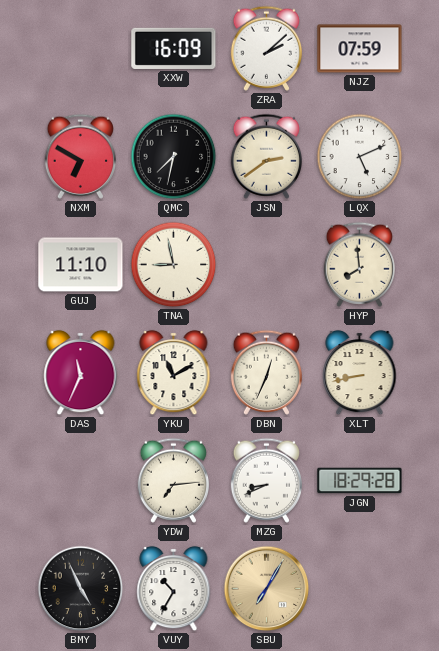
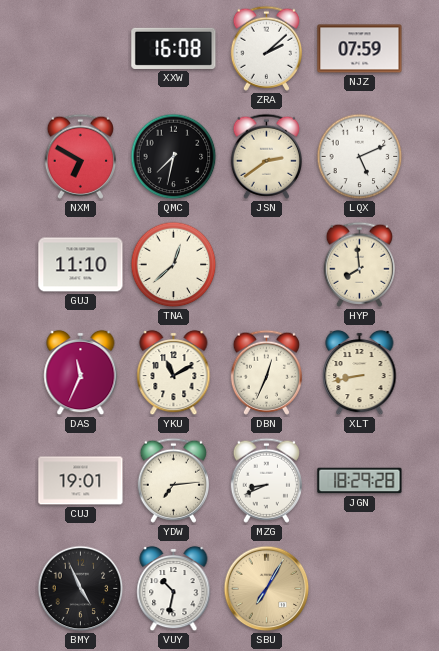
XXW: 16:09 -> 16:08
TNA: 8:58 -> 12:38
CUJ: none -> 19:01
VUY: 10:35 -> 10:32
